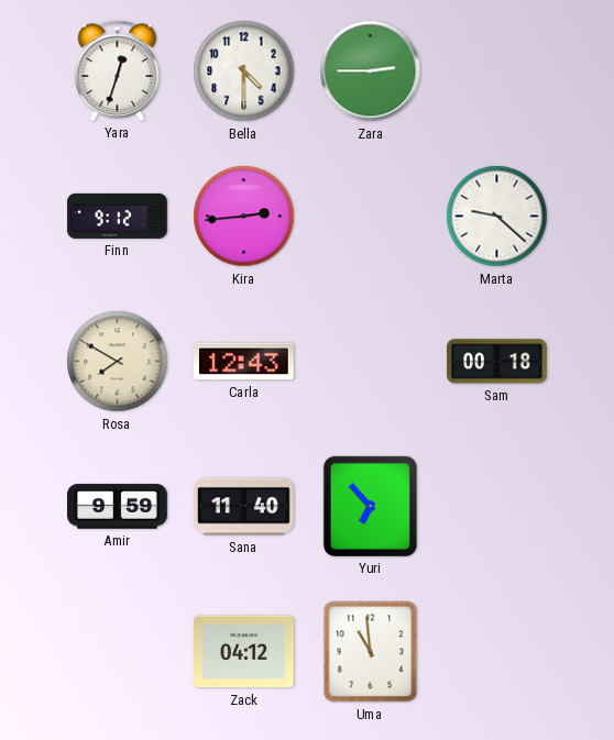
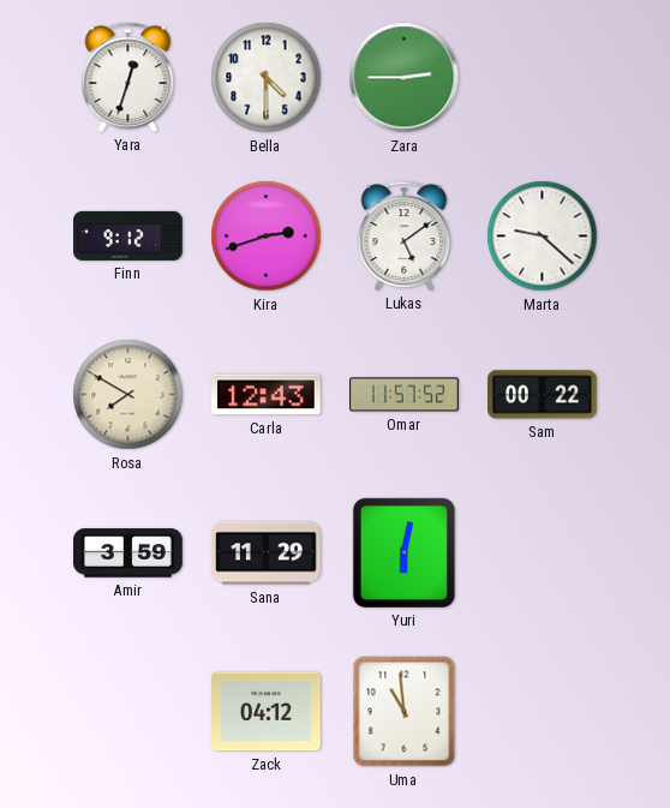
Kira: 2:44 -> 2:42
Lukas: none -> 5:09
Omar: none -> 11:57
Sam: 00:18 -> 00:22
Amir: 9:59 -> 3:59
Sana: 11:40 -> 11:29
Yuri: 6:53 -> 6:02
